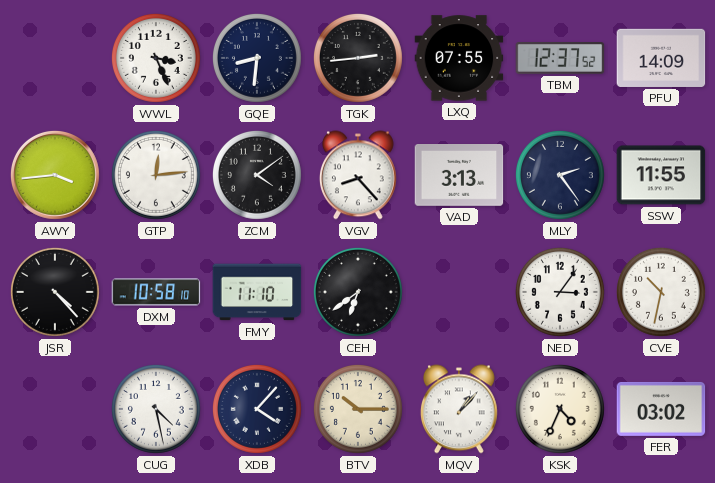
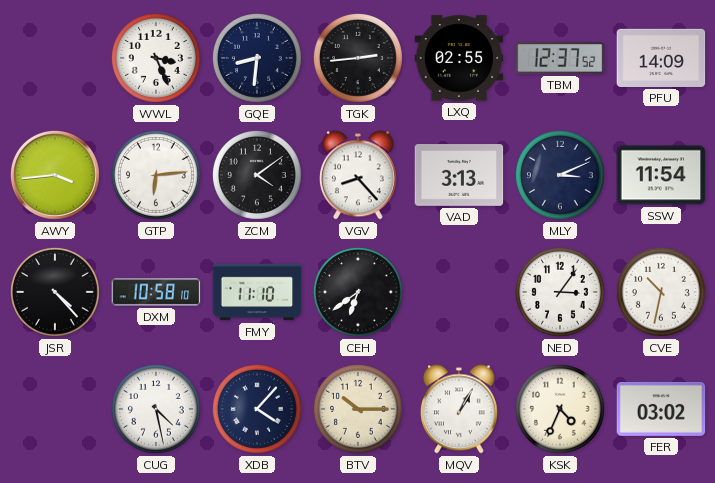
LXQ: 07:55 -> 02:55
GTP: 12:14 -> 6:14
MLY: 2:24 -> 3:11
SSW: 11:55 -> 11:54
MQV: 1:07 -> 1:05
